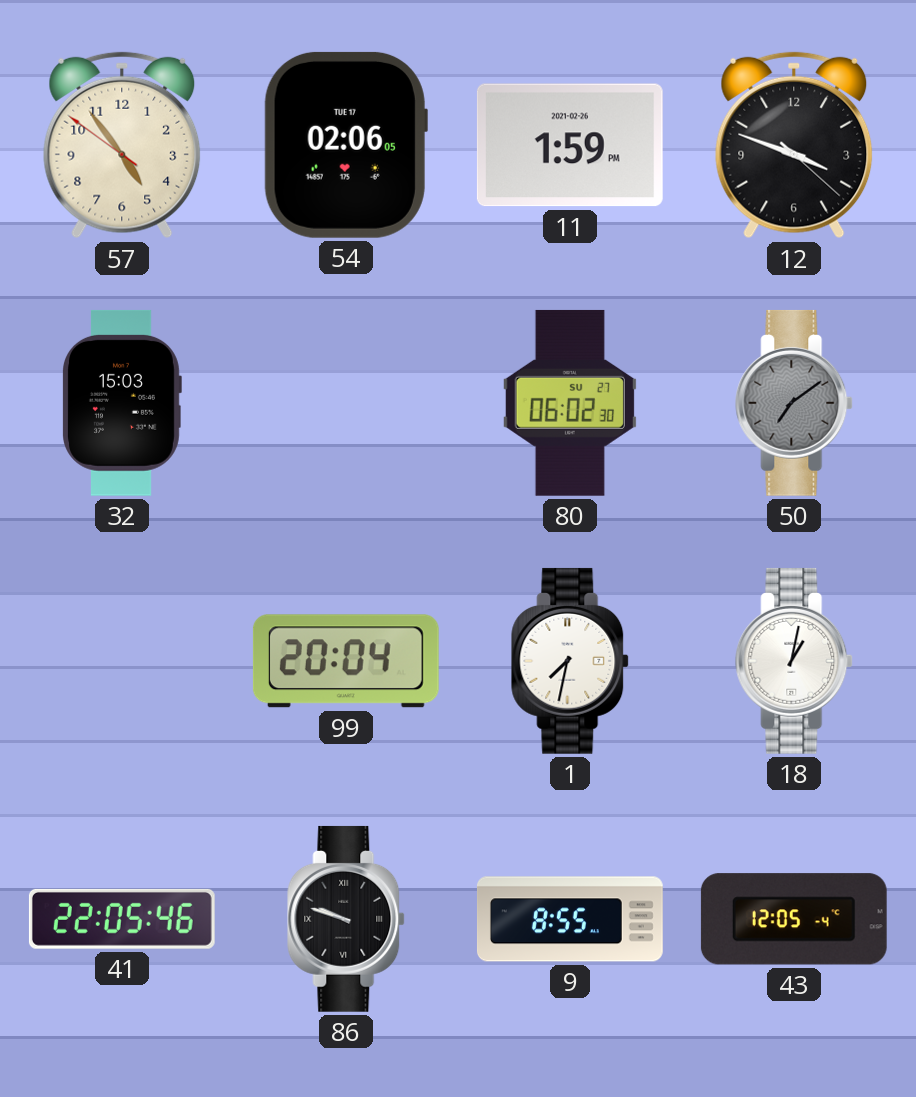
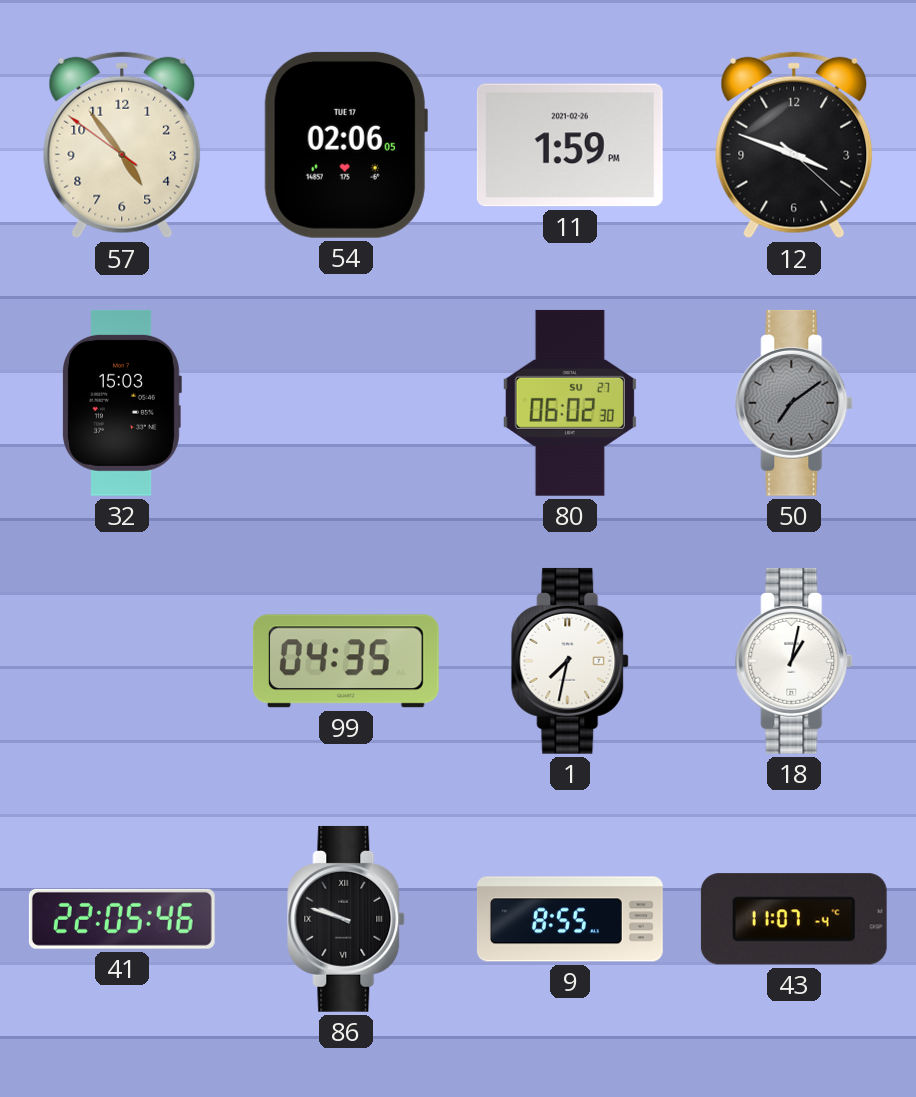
99: 20:04 -> 04:35
43: 12:05 -> 11:07
